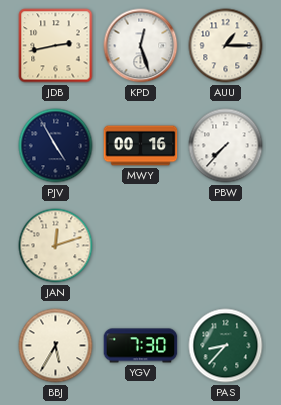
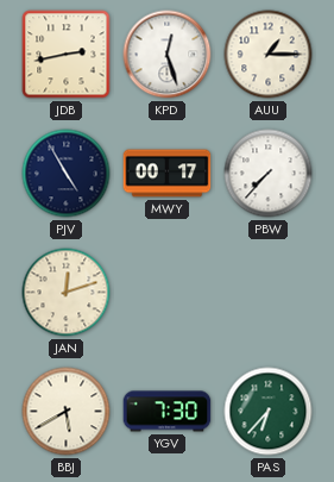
MWY: 00:16 -> 00:17
BBJ: 5:35 -> 5:40
PAS: 8:37 -> 6:37
